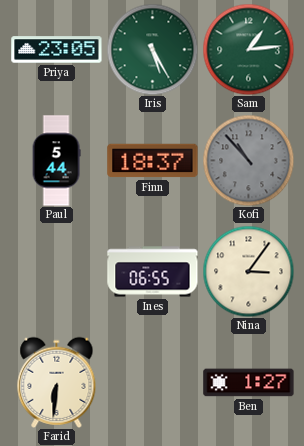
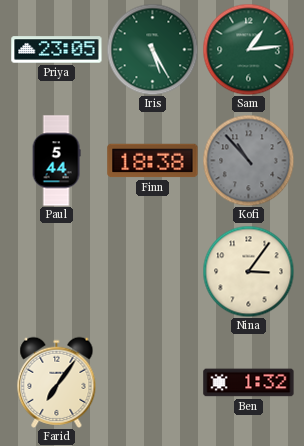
Finn: 18:37 -> 18:38
Ines: 06:55 -> none
Farid: 6:31 -> 7:06
Ben: 1:27 -> 1:32
